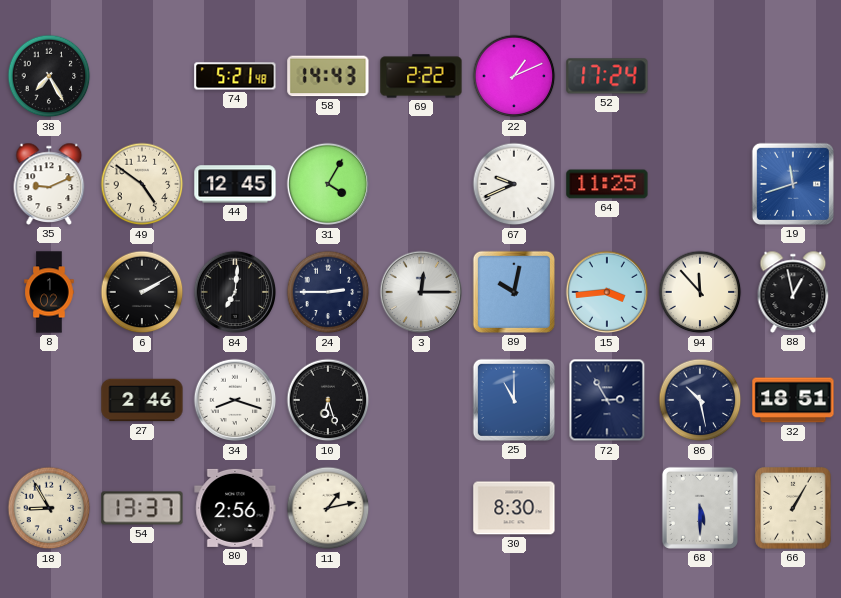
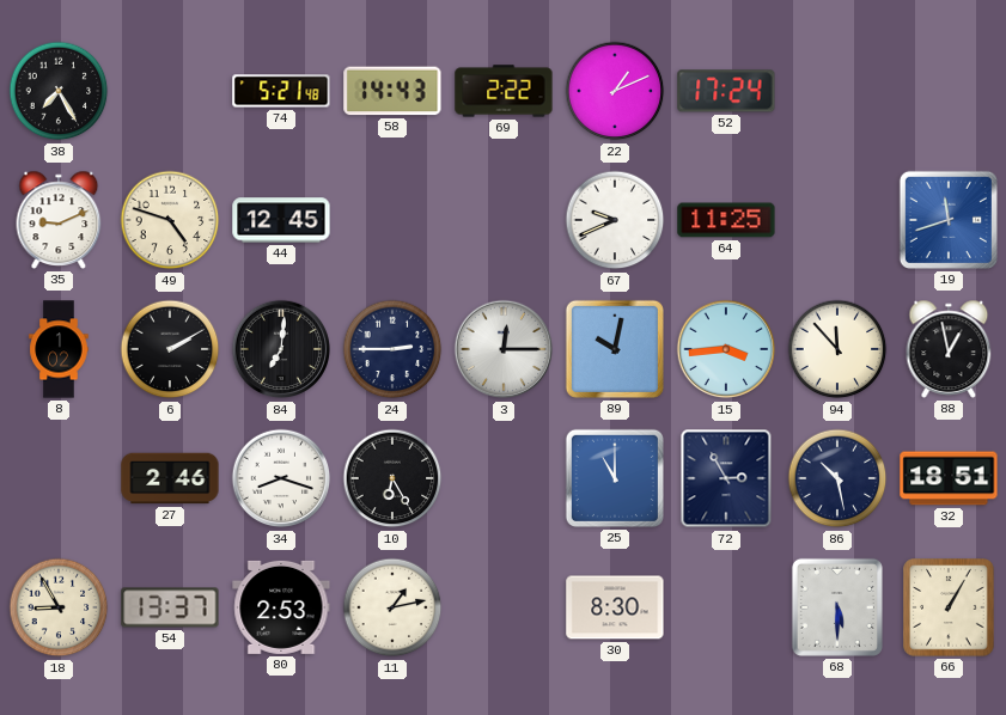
49: 4:51 -> 4:48
31: 4:05 -> none
10: 6:27 -> 6:25
80: 2:56 -> 2:53
